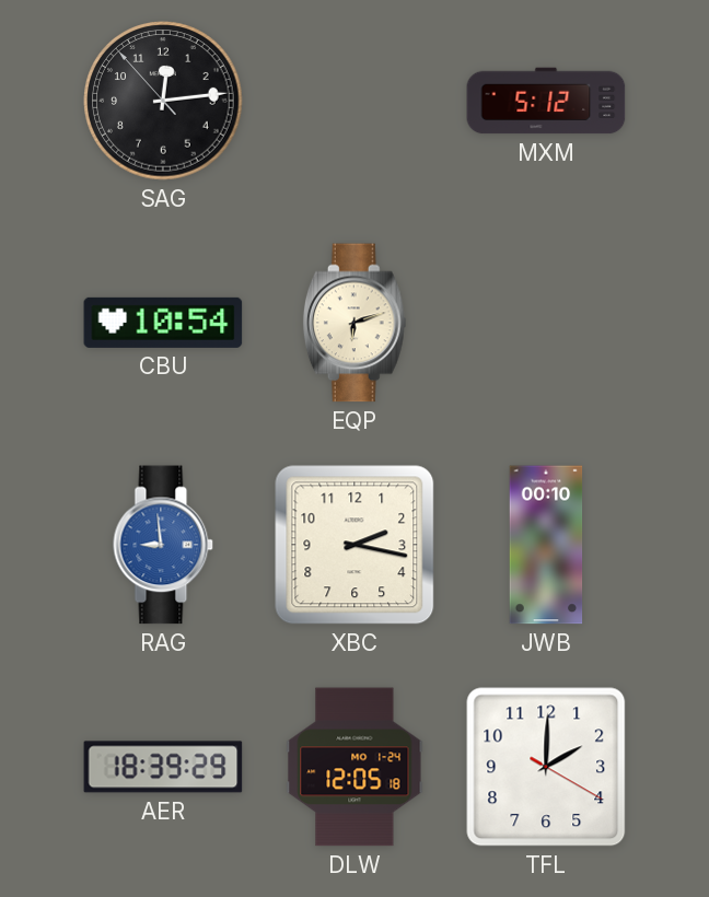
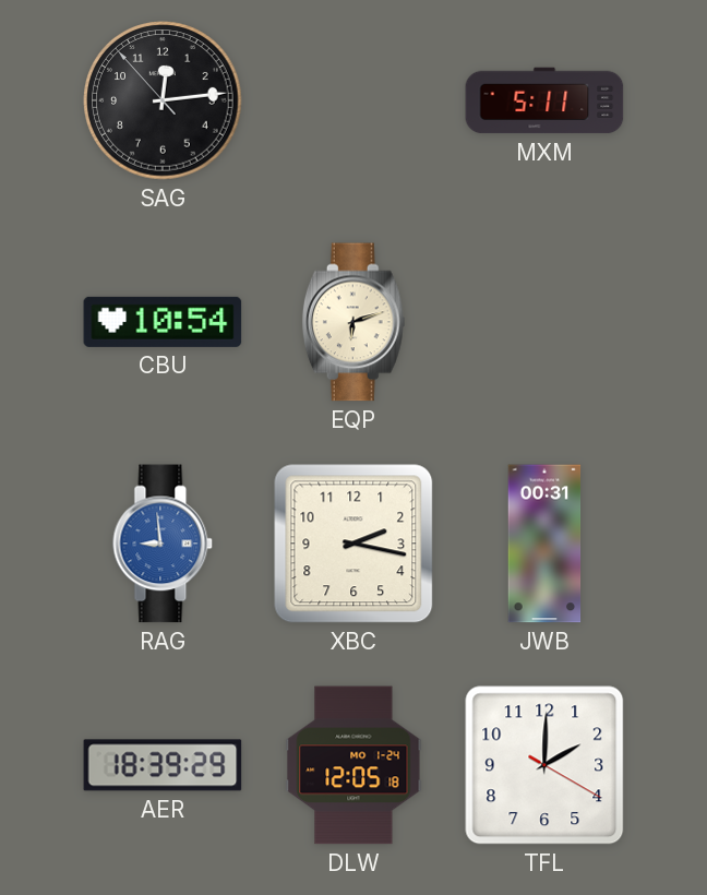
MXM: 5:12 -> 5:11
JWB: 00:10 -> 00:31
